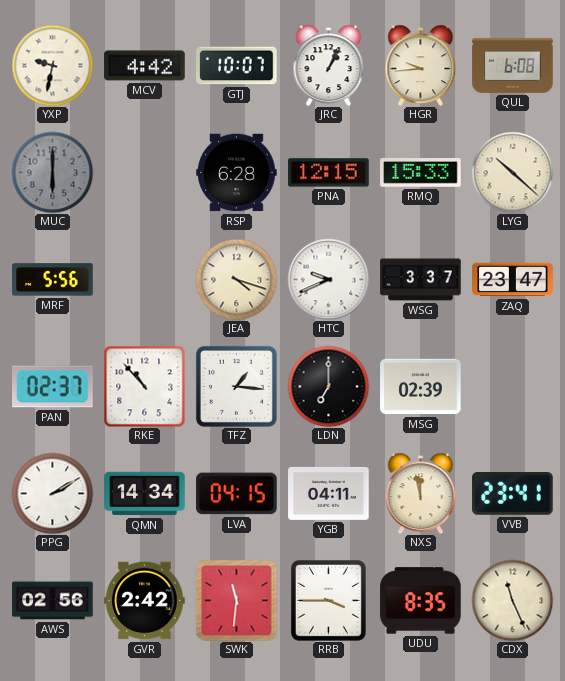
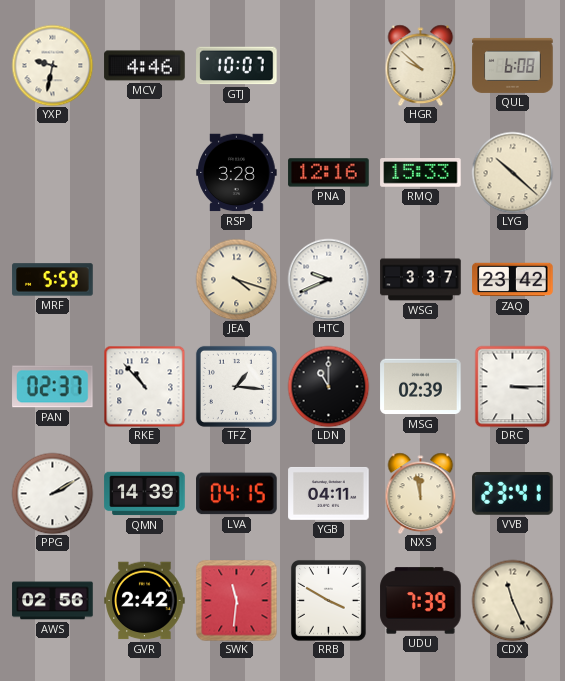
MCV: 4:42 -> 4:46
JRC: 1:04 -> none
HGR: 9:44 -> 9:52
MUC: 6:00 -> none
RSP: 6:28 -> 3:28
PNA: 12:15 -> 12:16
MRF: 5:56 -> 5:59
ZAQ: 23:47 -> 23:42
LDN: 7:00 -> 11:00
DRC: none -> 3:15
QMN: 14:34 -> 14:39
RRB: 3:45 -> 3:50
UDU: 8:35 -> 7:39
